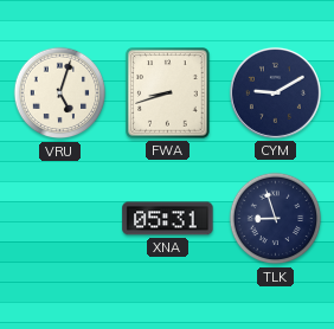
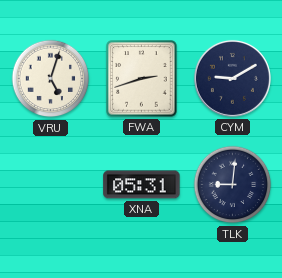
FWA: 8:42 -> 2:42
TLK: 8:57 -> 9:01
